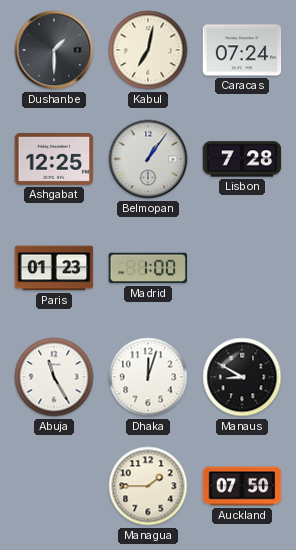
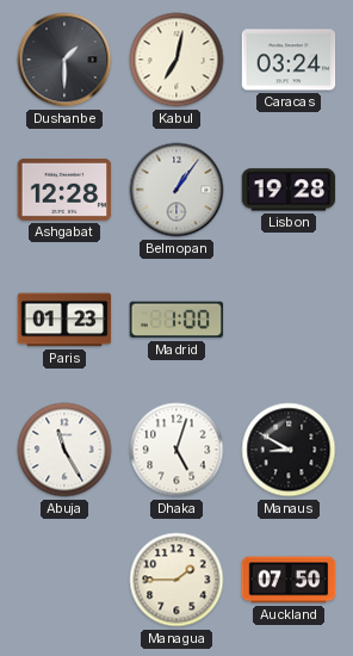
Caracas: 07:24 -> 03:24
Ashgabat: 12:25 -> 12:28
Lisbon: 7:28 -> 19:28
Dhaka: 12:03 -> 5:03
